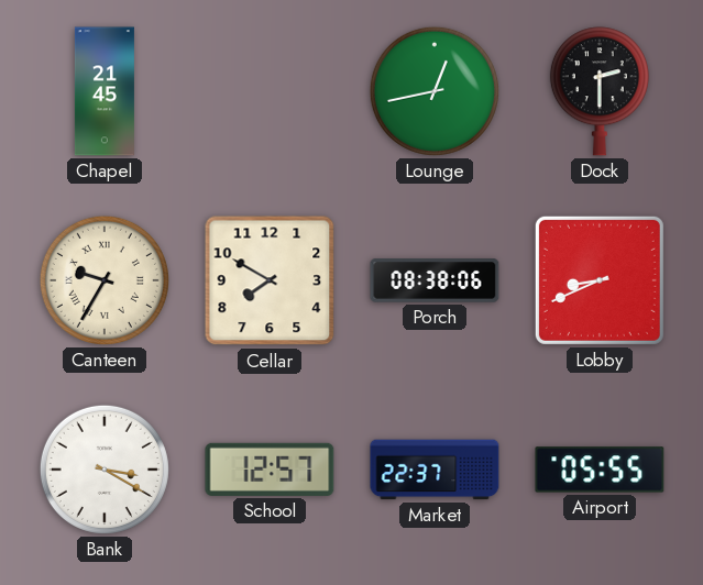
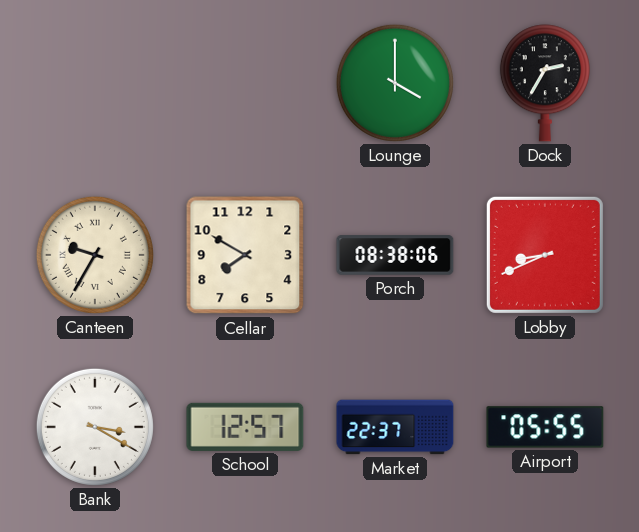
Chapel: 21:45 -> none
Lounge: 12:43 -> 4:00
Dock: 2:30 -> 2:35
